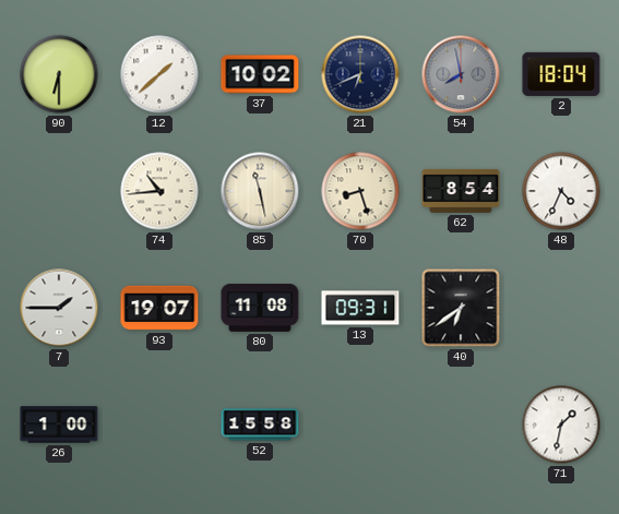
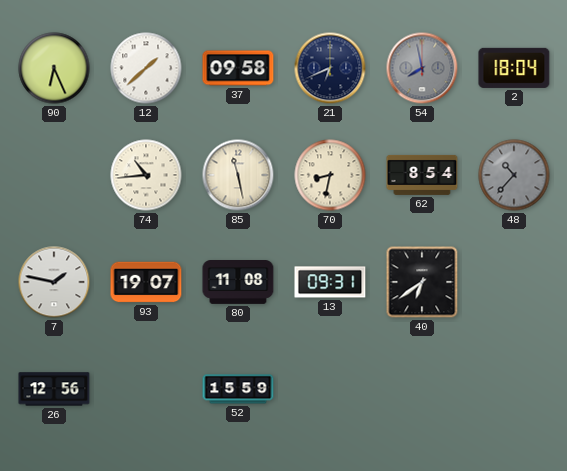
90: 6:30 -> 6:26
37: 10:02 -> 09:58
70: 8:27 -> 8:32
48: 4:34 -> 10:37
48 dial: white -> grey
7: 1:45 -> 1:47
26: 1:00 -> 12:56
52: 15:58 -> 15:59
71: 1:32 -> none
